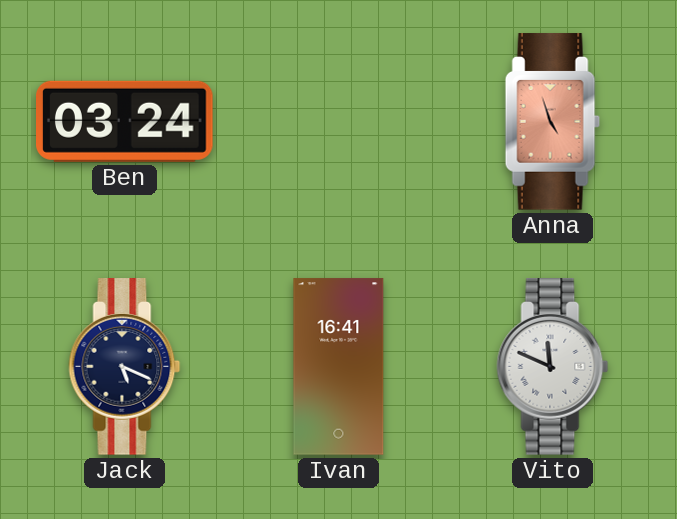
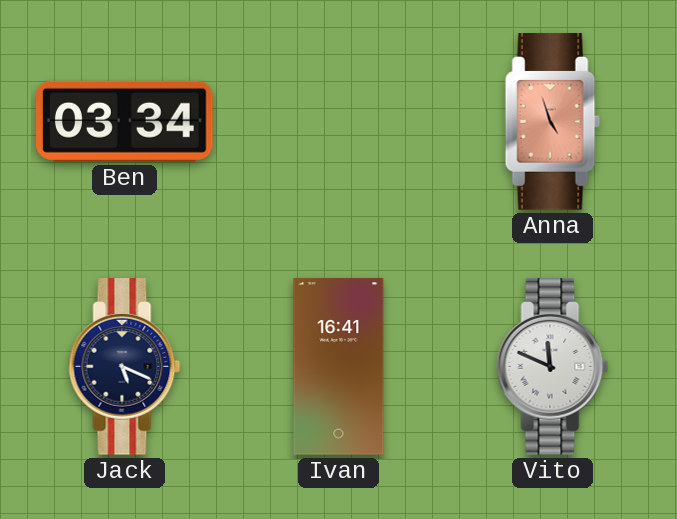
Ben: 03:24 -> 03:34
